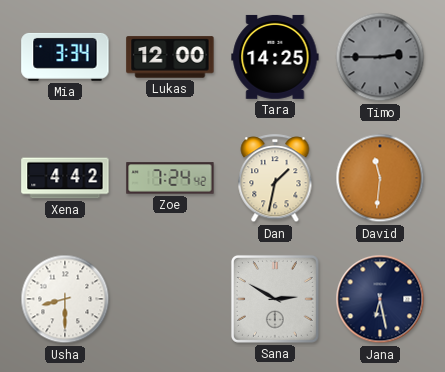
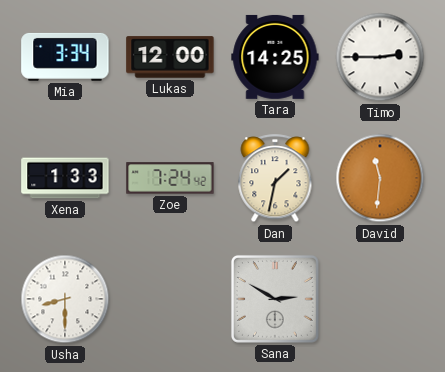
Timo dial: grey -> white
Xena: 4:42 -> 1:33
Jana: 6:28 -> none
